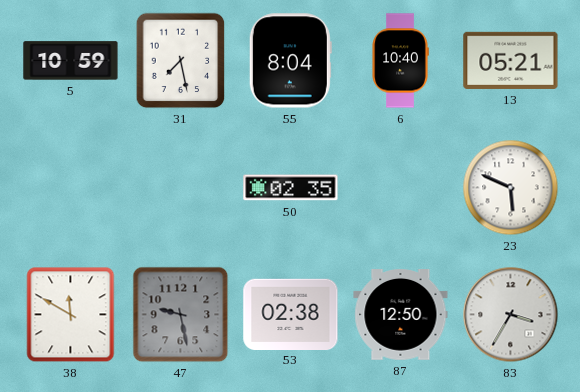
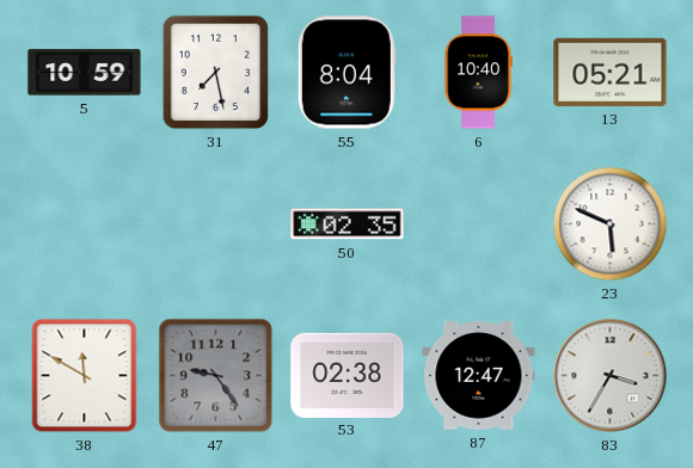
47: 9:28 -> 9:24
87: 12:50 -> 12:47
